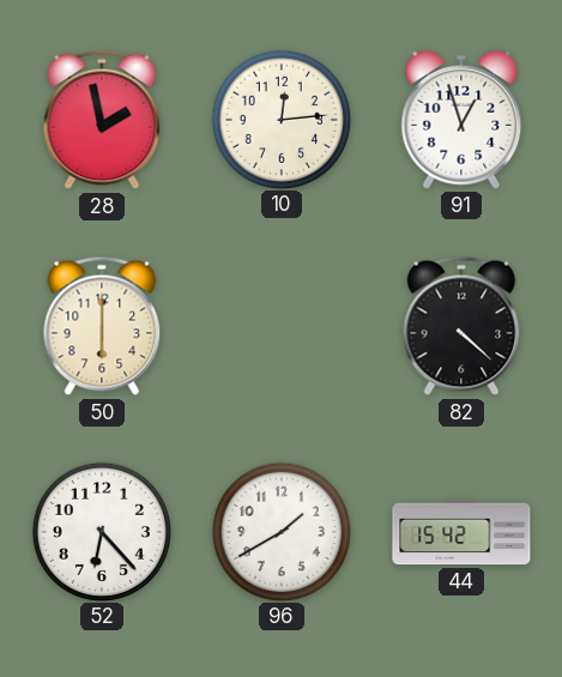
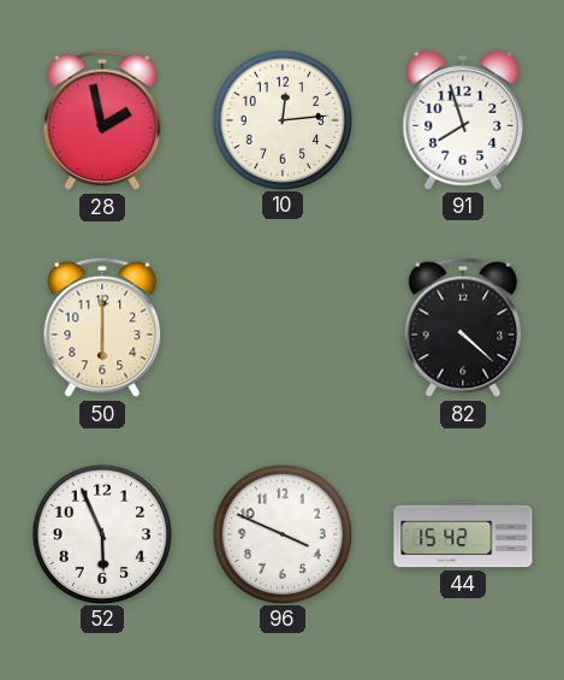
91: 12:57 -> 7:57
52: 6:23 -> 5:56
96: 1:40 -> 3:49
